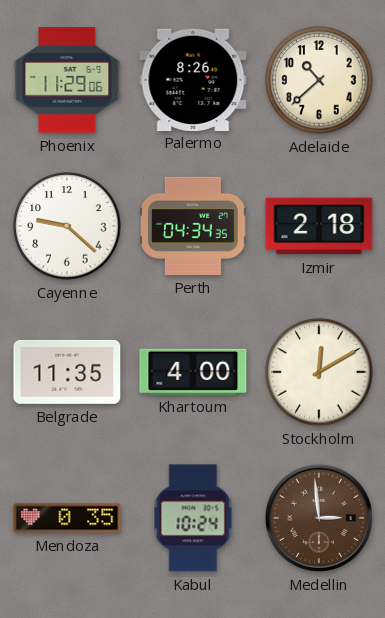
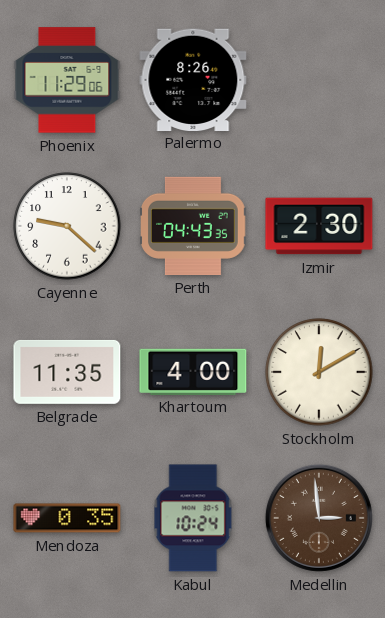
Adelaide: 10:38 -> none
Perth: 04:34 -> 04:43
Izmir: 2:18 -> 2:30
